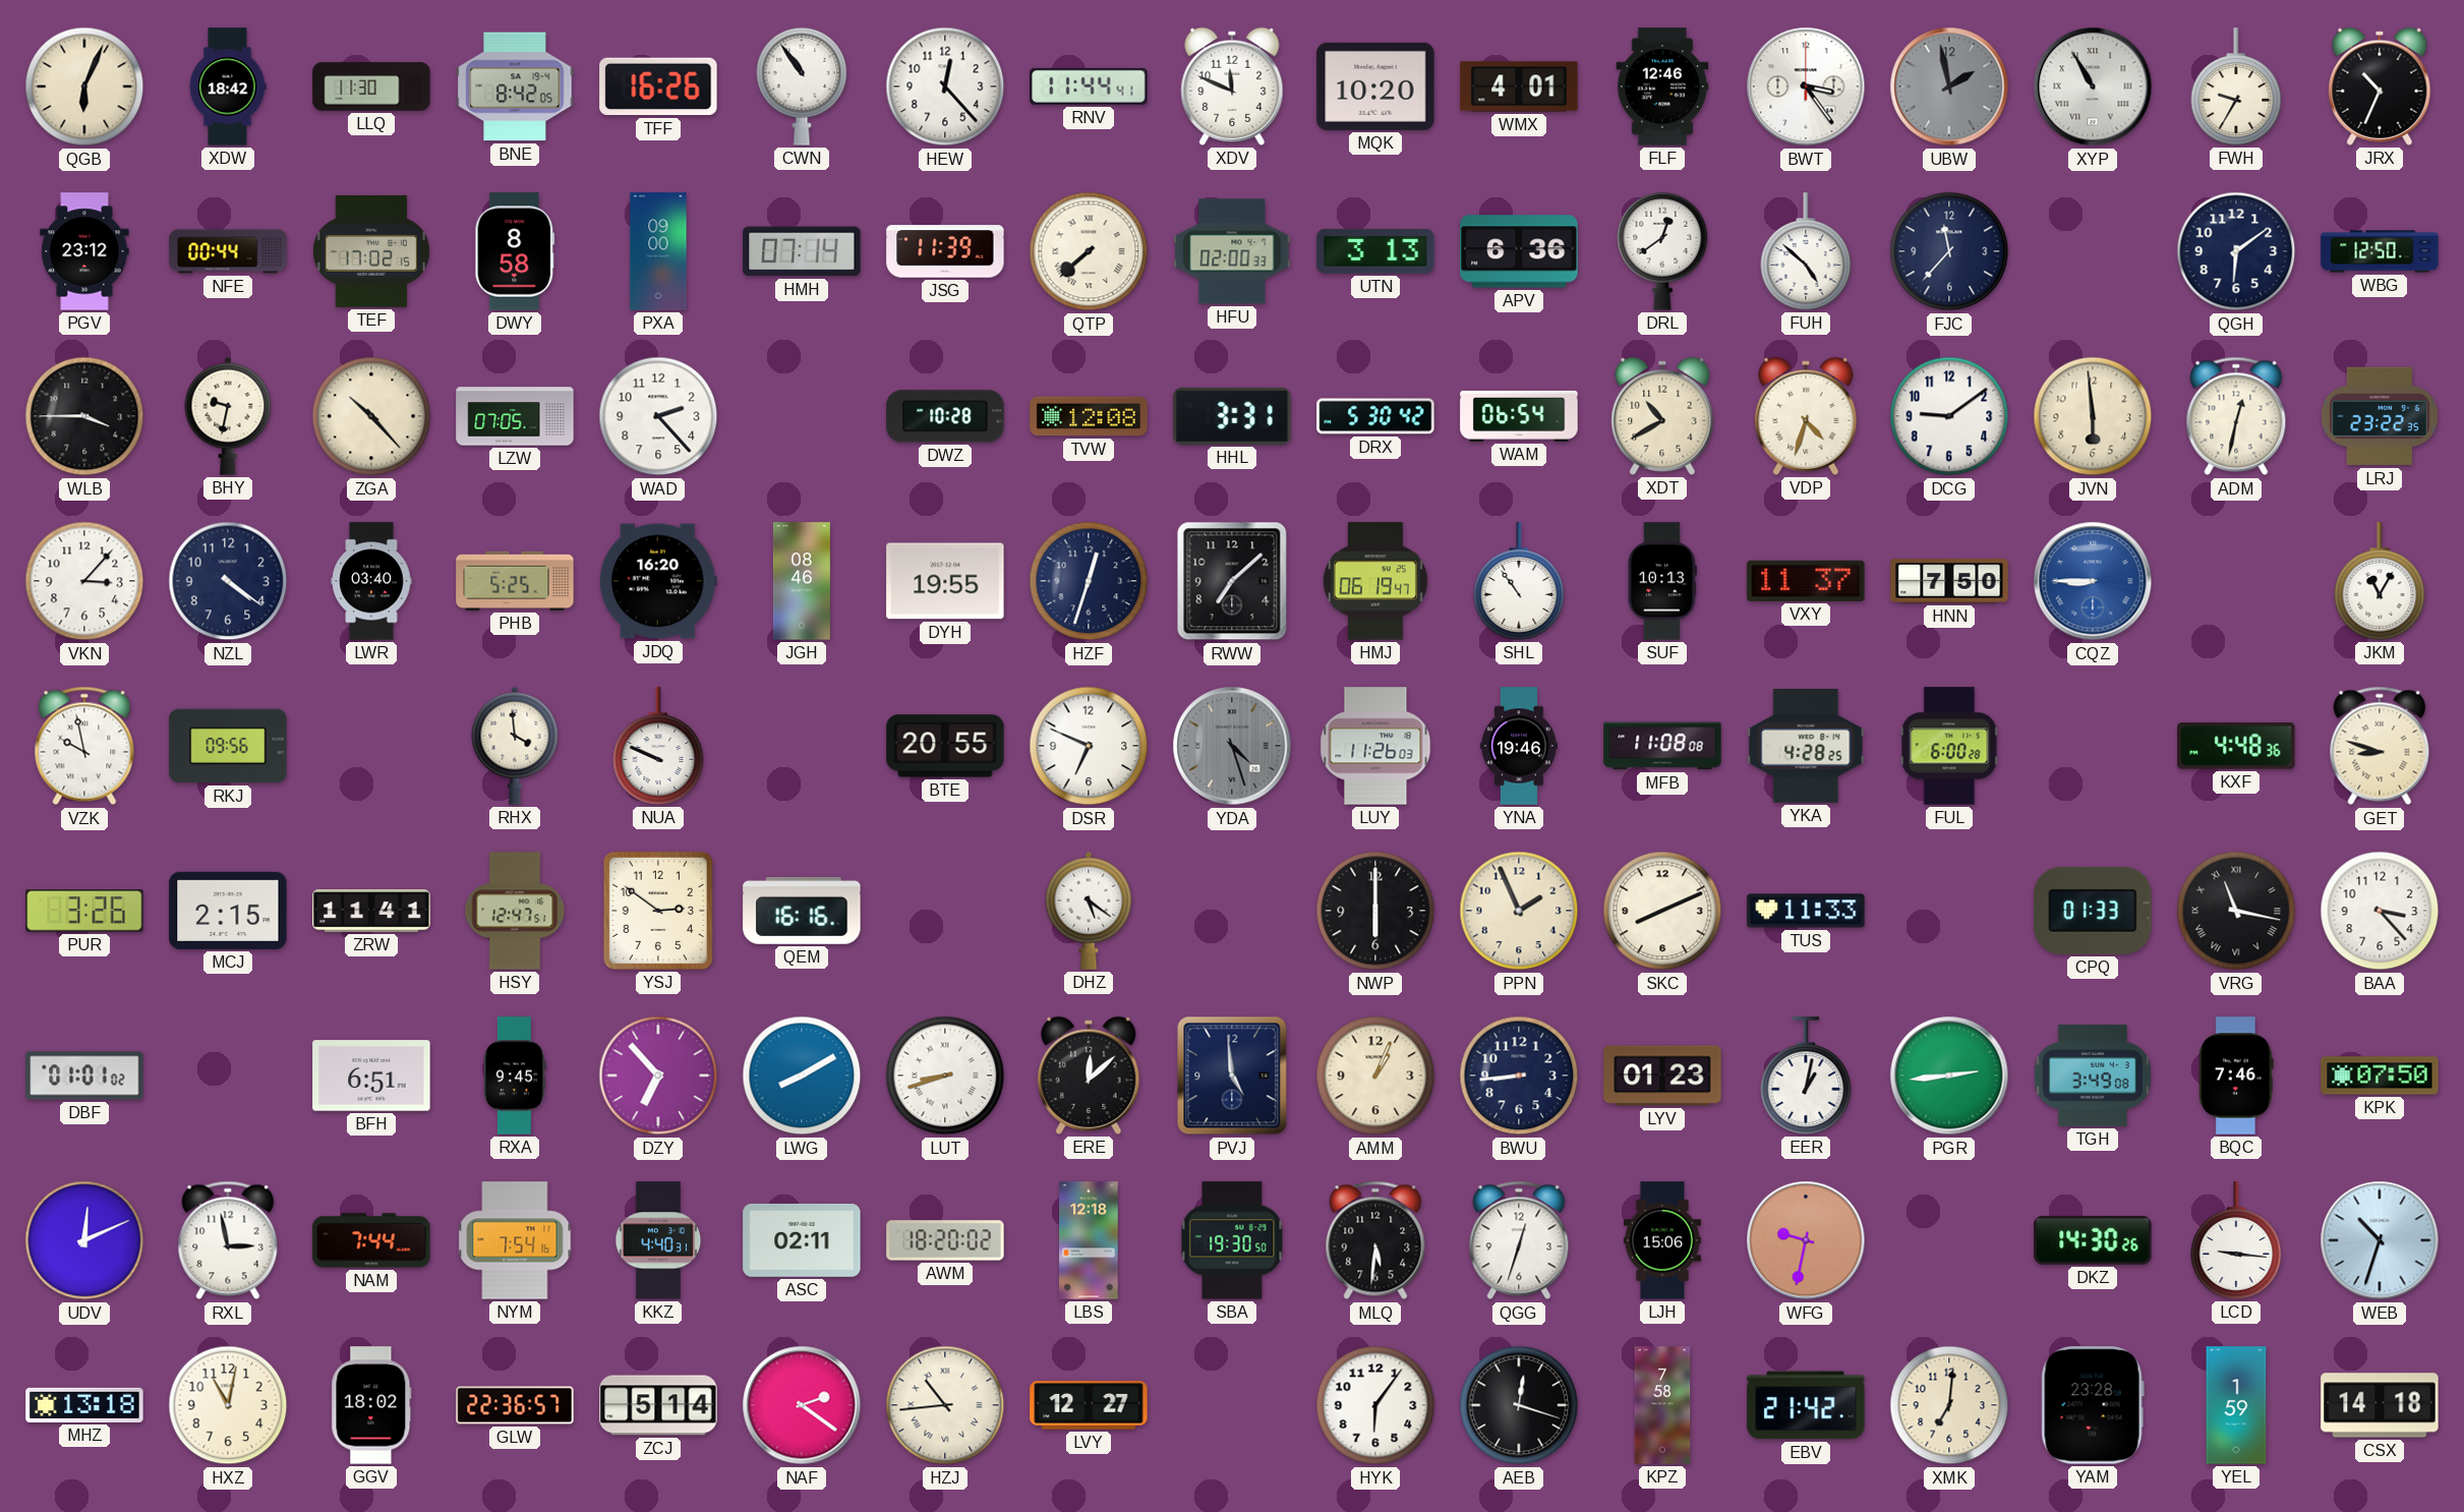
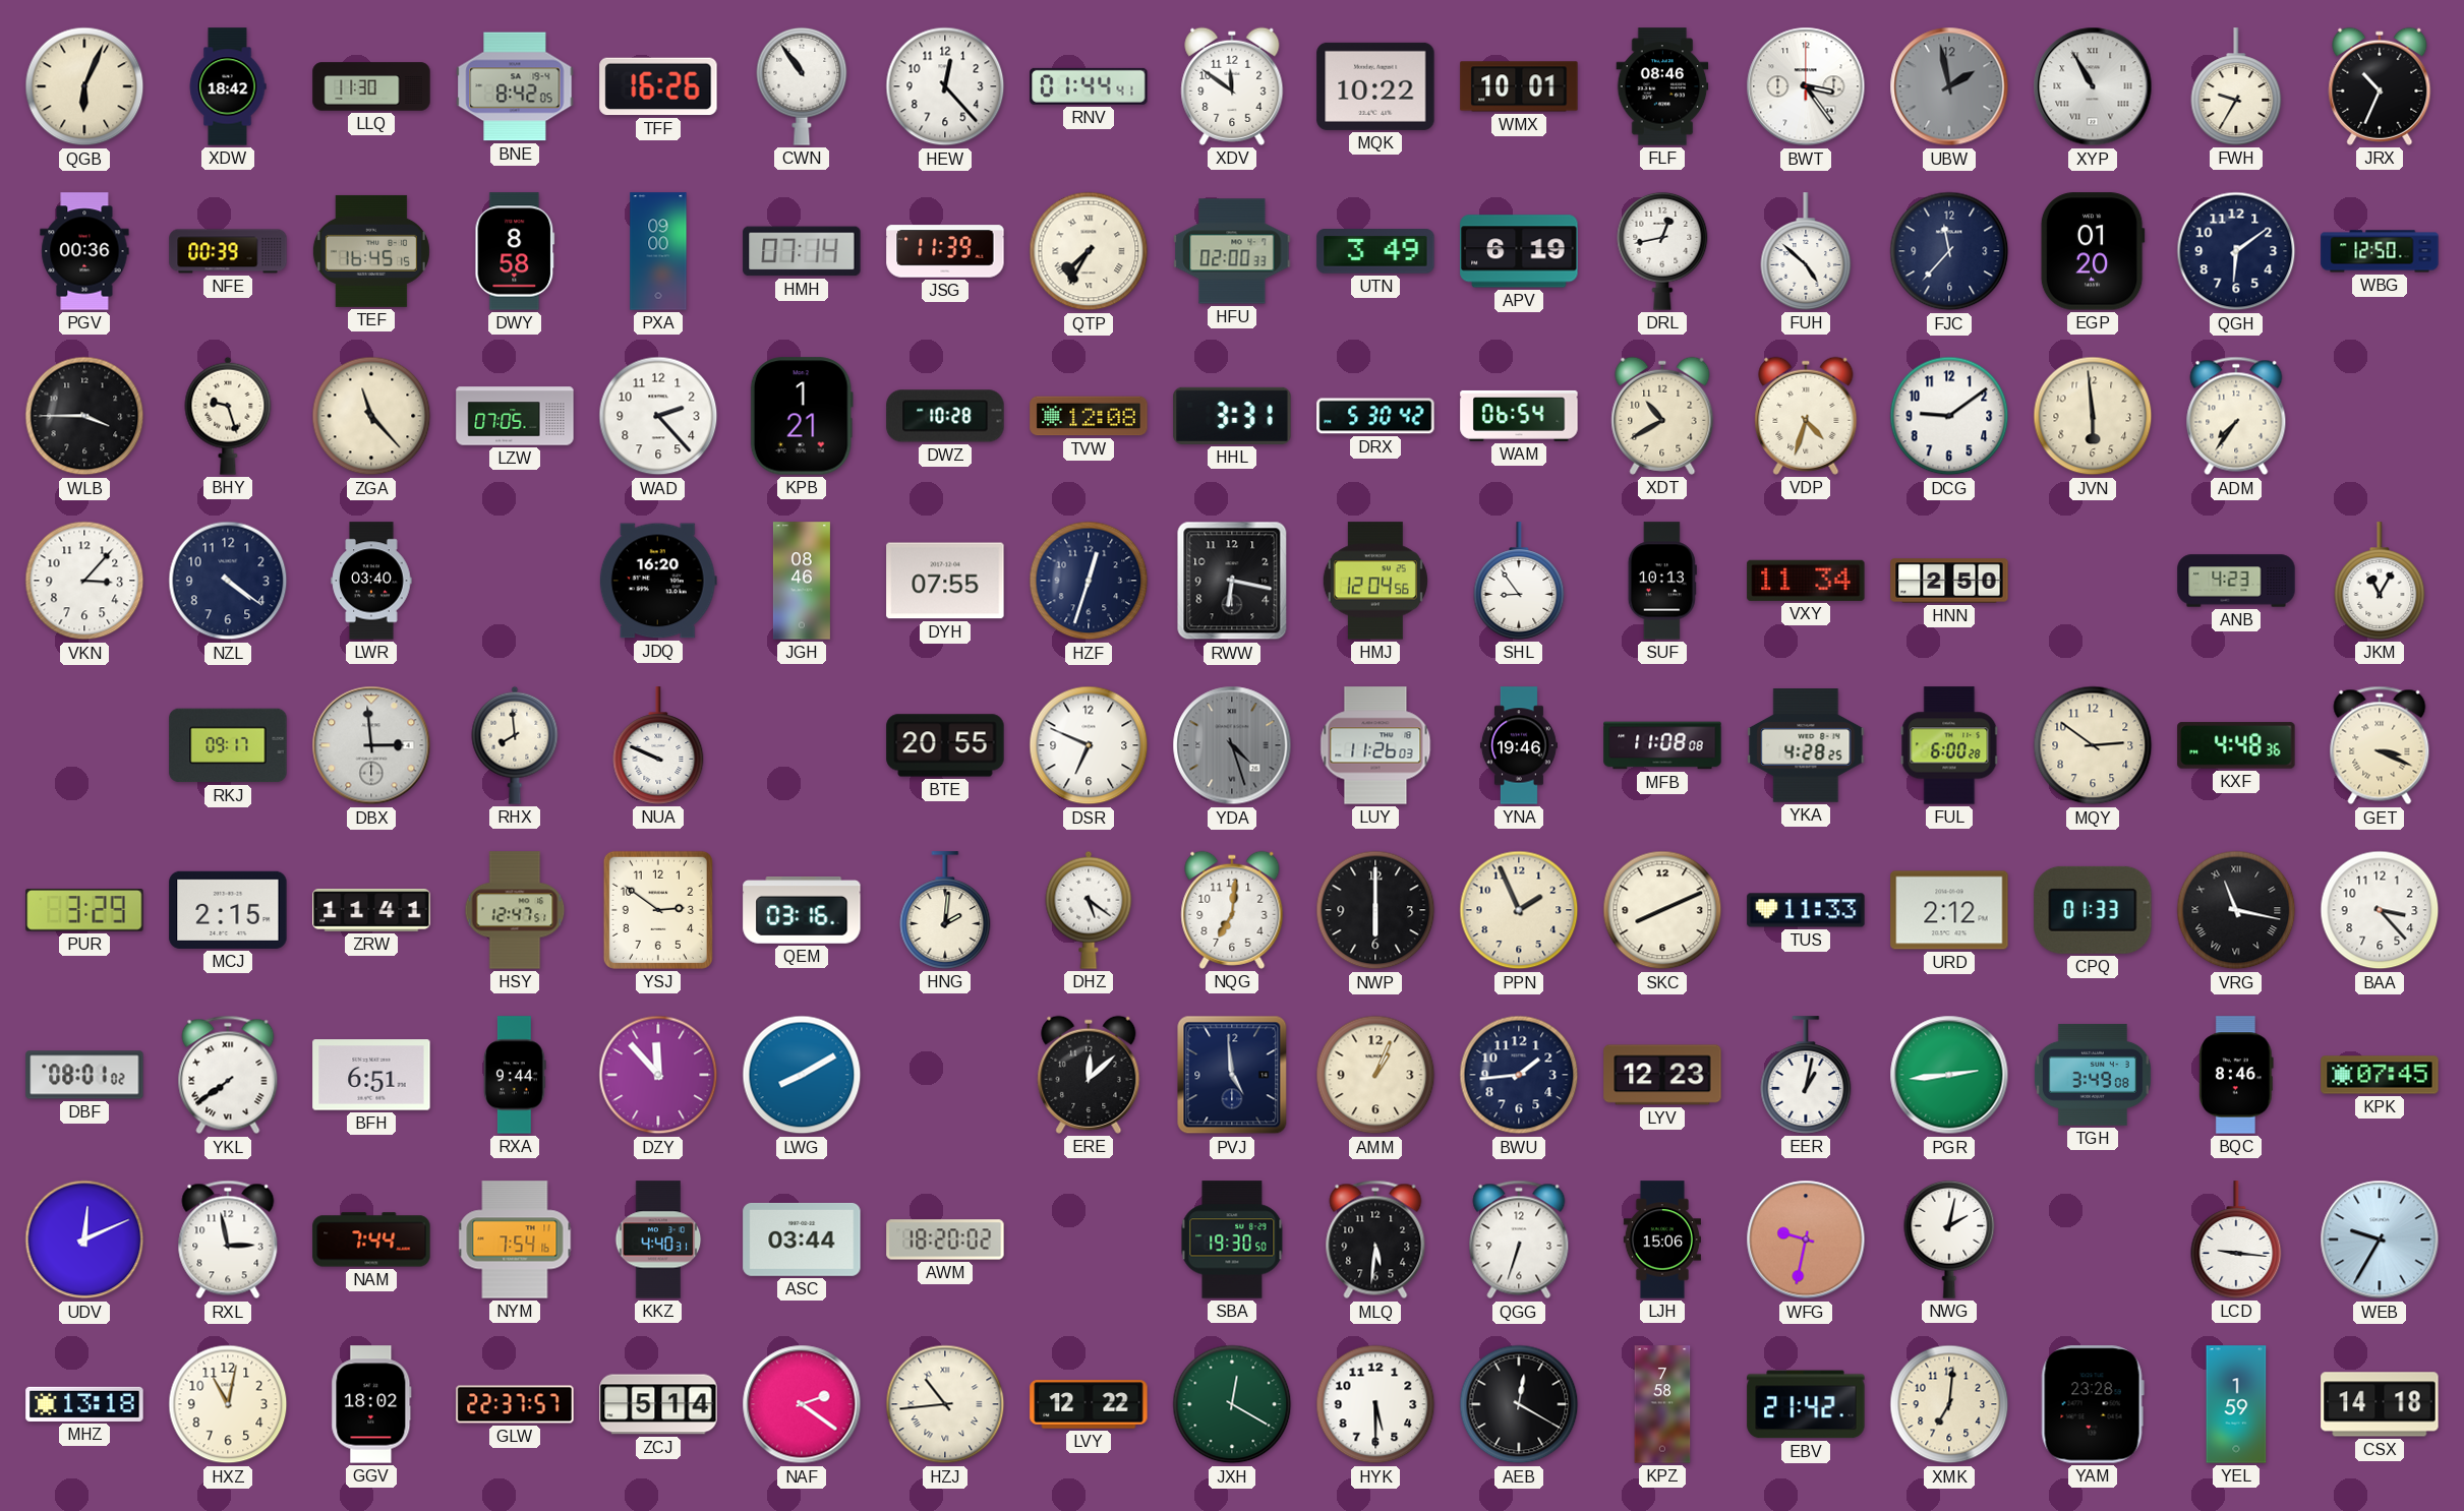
RNV: 11:44 -> 01:44
XDV: 11:49 -> 11:51
MQK: 10:20 -> 10:22
WMX: 4:01 -> 10:01
FLF: 12:46 -> 08:46
PGV: 23:12 -> 00:36
NFE: 00:44 -> 00:39
TEF: 17:02 -> 16:45
QTP: 7:38 -> 7:35
UTN: 3:13 -> 3:49
APV: 6:36 -> 6:19
DRL: 12:39 -> 12:43
EGP: none -> 01:20
BHY: 9:32 -> 9:27
ZGA: 10:23 -> 11:23
KPB: none -> 1:21
ADM: 12:32 -> 7:36
LRJ: 23:22 -> none
PHB: 5:25 -> none
DYH: 19:55 -> 07:55
RWW: 7:08 -> 6:17
HMJ: 06:19 -> 12:04
SHL: 10:54 -> 8:54
VXY: 11:37 -> 11:34
HNN: 7:50 -> 2:50
CQZ: 8:45 -> none
ANB: none -> 4:23
VZK: 9:58 -> none
RKJ: 09:56 -> 09:17
DBX: none -> 2:59
RHX: 3:59 -> 7:59
MQY: none -> 2:51
GET: 8:48 -> 3:19
PUR: 3:26 -> 3:29
QEM: 16:16 -> 03:16
HNG: none -> 2:01
NQG: none -> 7:01
URD: none -> 2:12
DBF: 01:01 -> 08:01
YKL: none -> 7:39
RXA: 9:45 -> 9:44
DZY: 6:53 -> 11:53
LUT: 8:42 -> none
BWU: 8:44 -> 1:44
LYV: 01:23 -> 12:23
BQC: 7:46 -> 8:46
KPK: 07:50 -> 07:45
ASC: 02:11 -> 03:44
LBS: 12:18 -> none
QGG: 12:33 -> 6:33
NWG: none -> 2:02
DKZ: 14:30 -> none
WEB: 10:33 -> 9:35
GLW: 22:36 -> 22:37
LVY: 12:27 -> 12:22
JXH: none -> 12:20
HYK: 6:06 -> 5:30
AEB: 12:18 -> 12:20
